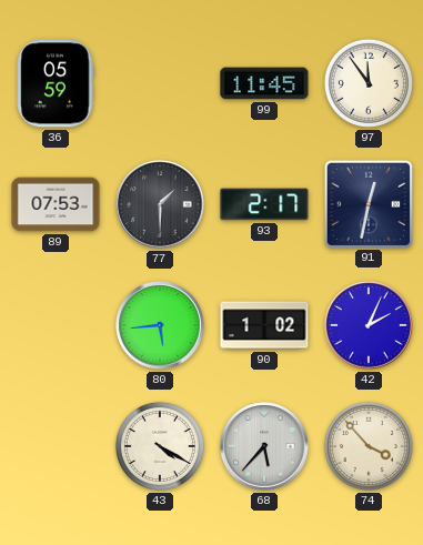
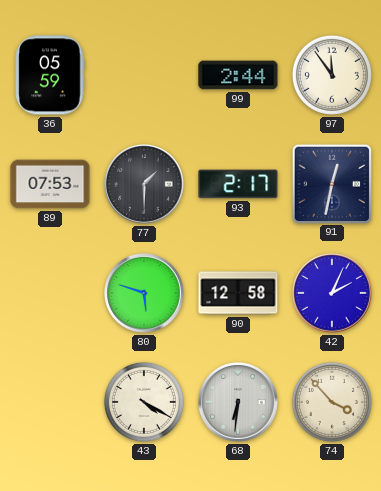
99: 11:45 -> 2:44
80: 5:44 -> 5:48
90: 1:02 -> 12:58
68: 5:37 -> 6:31
